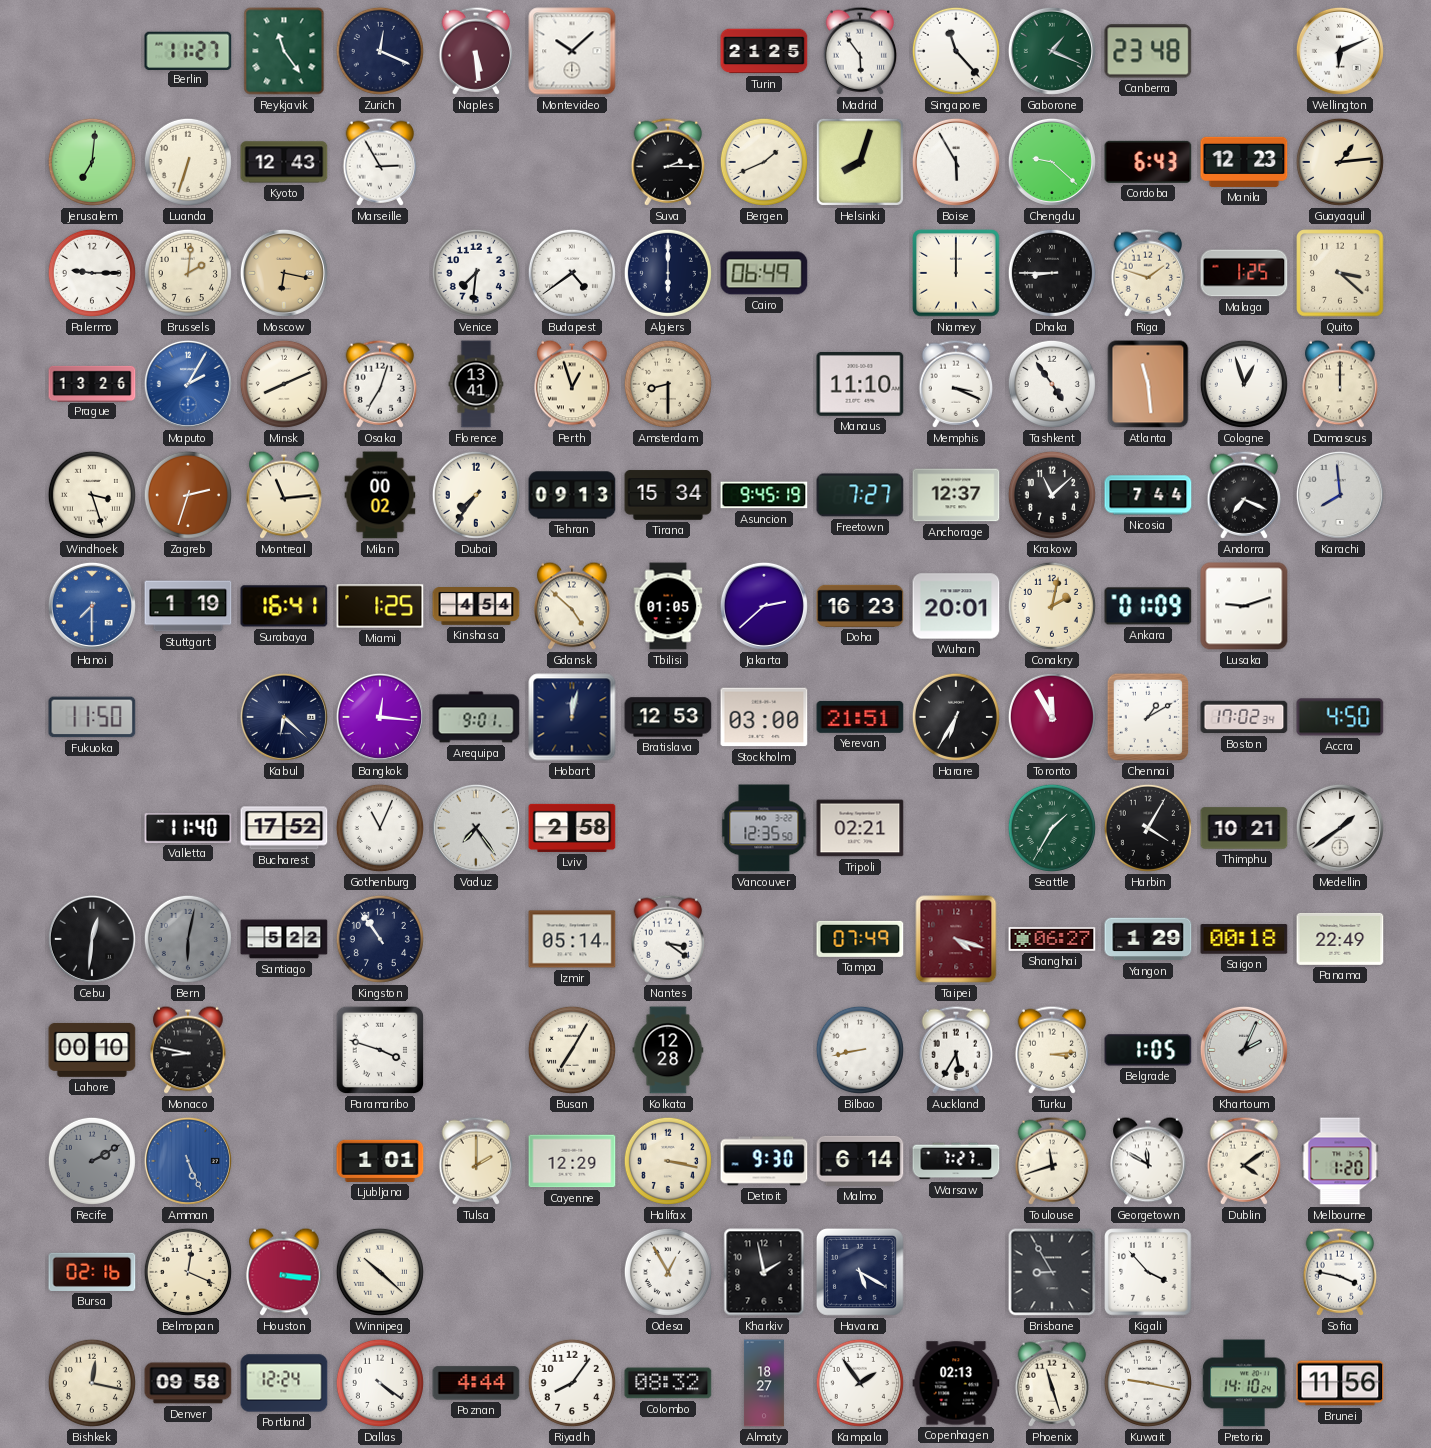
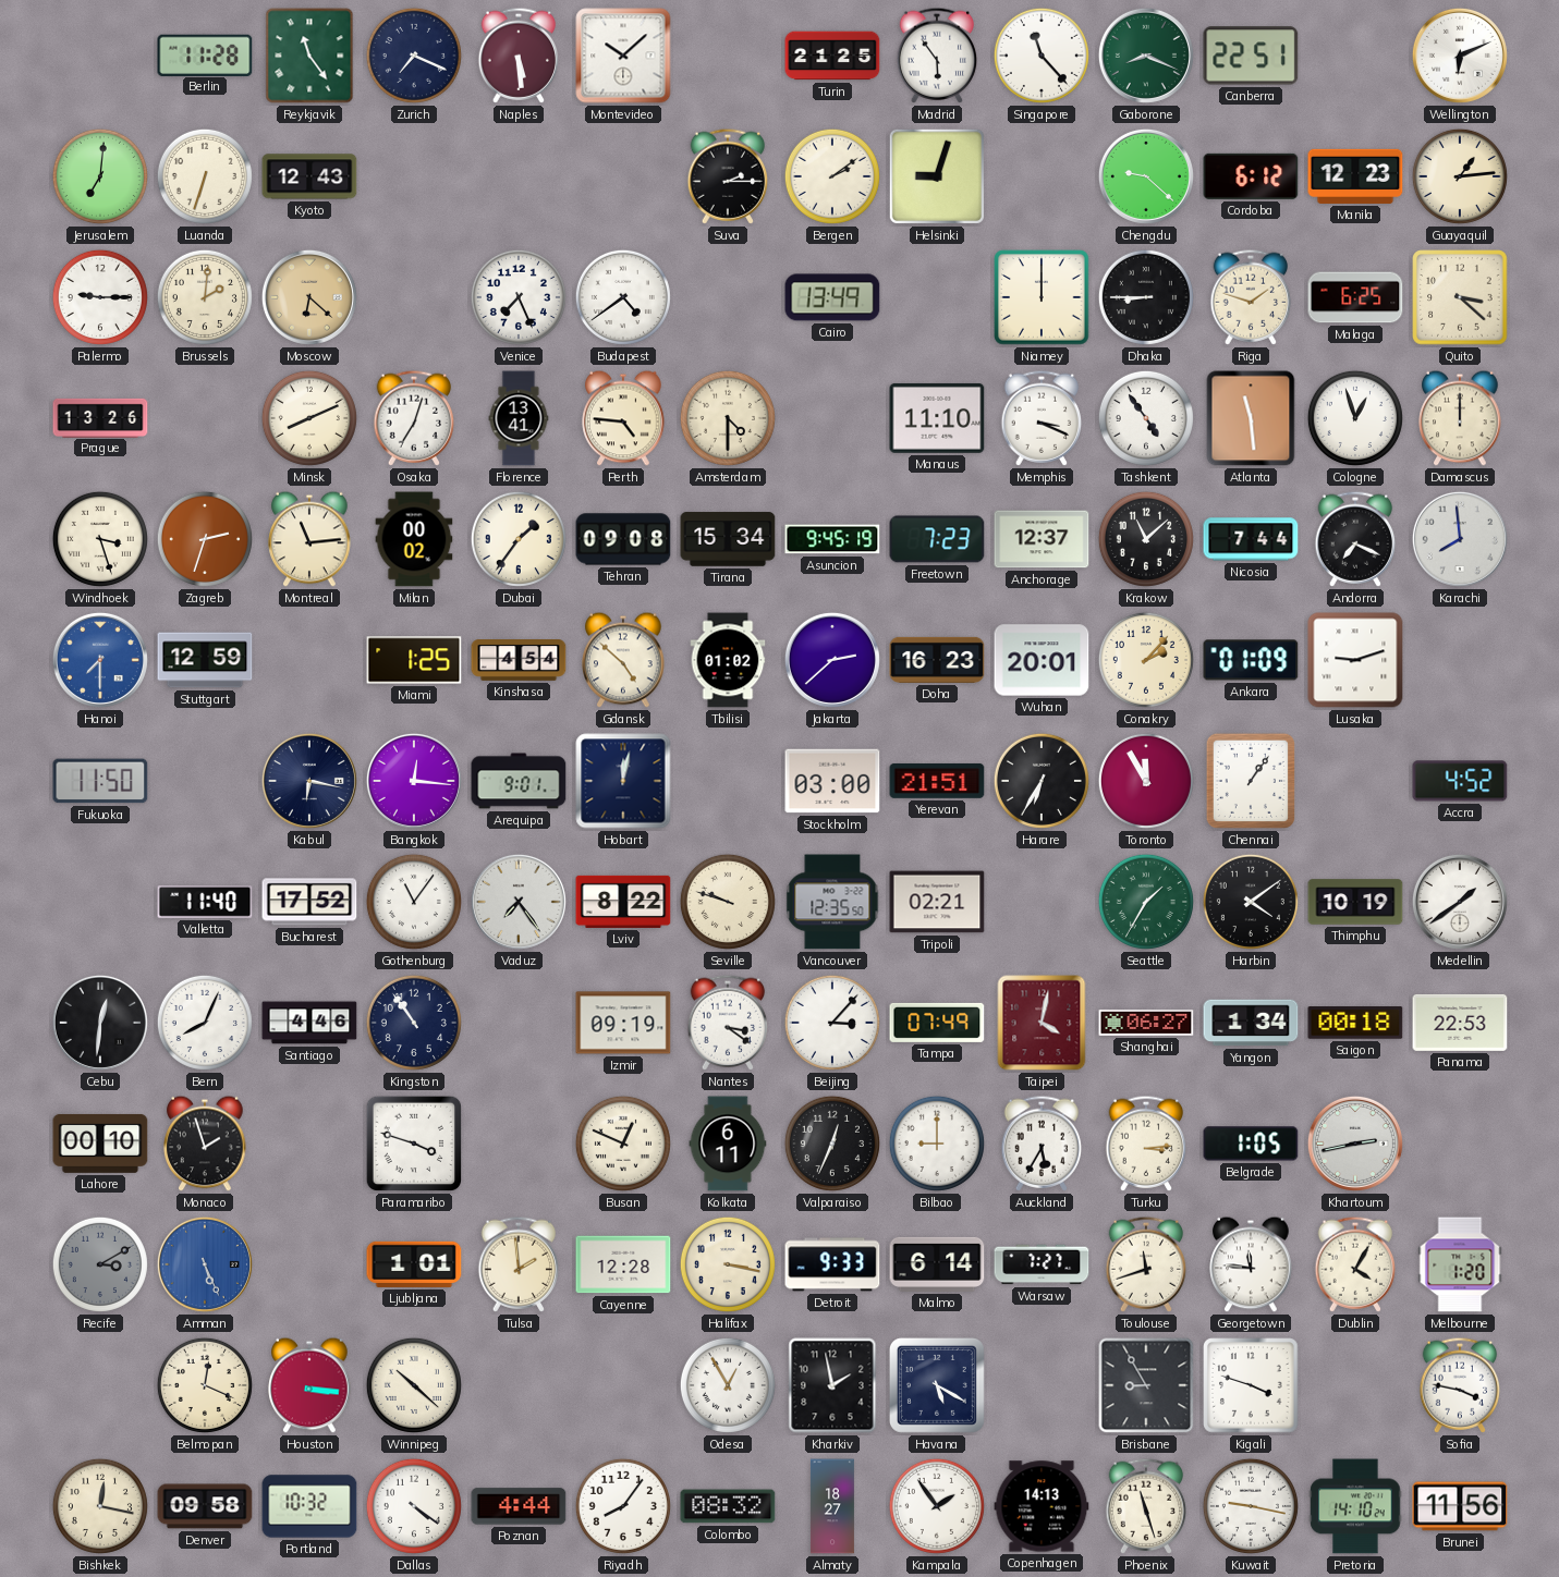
Berlin: 11:27 -> 11:28
Zurich: 12:19 -> 7:19
Gaborone: 1:19 -> 8:19
Canberra: 23:48 -> 22:51
Marseille: 2:55 -> none
Bergen: 1:41 -> 2:09
Helsinki: 8:03 -> 9:03
Boise: 5:55 -> none
Cordoba: 6:43 -> 6:12
Moscow: 6:17 -> 6:22
Venice: 7:31 -> 7:26
Algiers: 6:00 -> none
Cairo: 06:49 -> 13:49
Malaga: 1:25 -> 6:25
Maputo: 2:05 -> none
Perth: 12:57 -> 4:46
Amsterdam: 8:30 -> 4:30
Dubai: 7:36 -> 1:36
Tehran: 09:13 -> 09:08
Freetown: 7:27 -> 7:23
Stuttgart: 1:19 -> 12:59
Surabaya: 16:41 -> none
Tbilisi: 01:05 -> 01:02
Conakry: 2:02 -> 2:07
Kabul: 6:22 -> 6:17
Bratislava: 12:53 -> none
Chennai: 1:10 -> 1:06
Boston: 17:02 -> none
Accra: 4:50 -> 4:52
Gothenburg: 11:04 -> 11:06
Lviv: 2:58 -> 8:22
Seville: none -> 9:48
Harbin: 4:05 -> 4:09
Thimphu: 10:21 -> 10:19
Bern: 6:02 -> 8:04
Bern dial: grey -> white
Santiago: 5:22 -> 4:46
Izmir: 05:14 -> 09:19
Beijing: none -> 3:07
Taipei: 4:18 -> 4:02
Yangon: 1:29 -> 1:34
Panama: 22:49 -> 22:53
Monaco: 8:47 -> 1:57
Busan: 7:05 -> 12:49
Kolkata: 12:28 -> 6:11
Valparaiso: none -> 12:34
Bilbao: 8:43 -> 9:00
Khartoum: 2:04 -> 2:43
Recife: 2:10 -> 3:10
Tulsa: 2:00 -> 1:59
Cayenne: 12:29 -> 12:28
Detroit: 9:30 -> 9:33
Georgetown: 11:50 -> 11:46
Dublin: 4:09 -> 4:05
Bursa: 02:16 -> none
Kigali: 3:53 -> 3:48
Portland: 12:24 -> 10:32
Copenhagen: 02:13 -> 14:13
